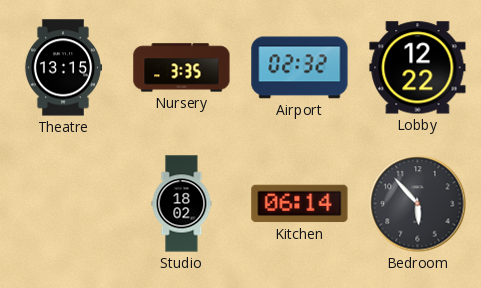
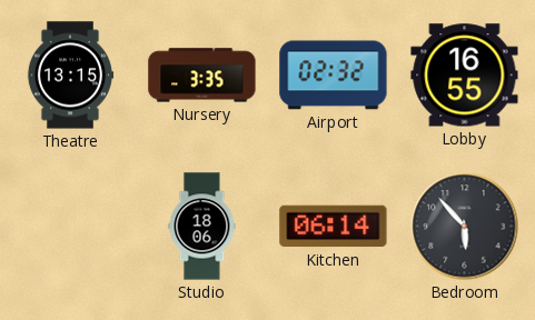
Lobby: 12:22 -> 16:55
Studio: 18:02 -> 18:06
